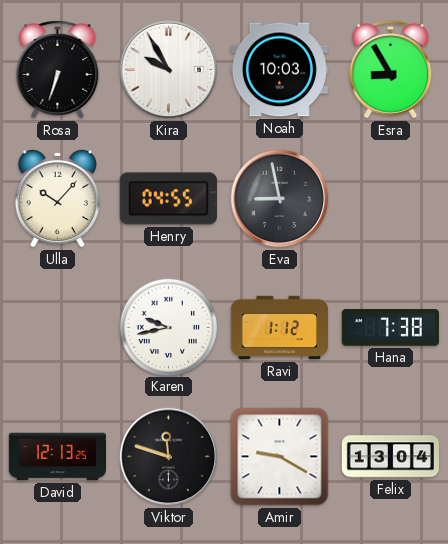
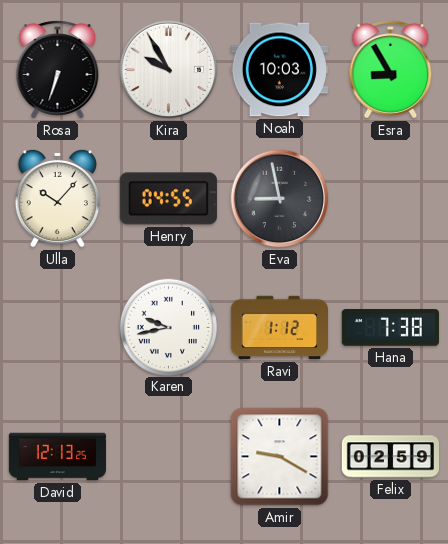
Viktor: 11:48 -> none
Felix: 13:04 -> 02:59
